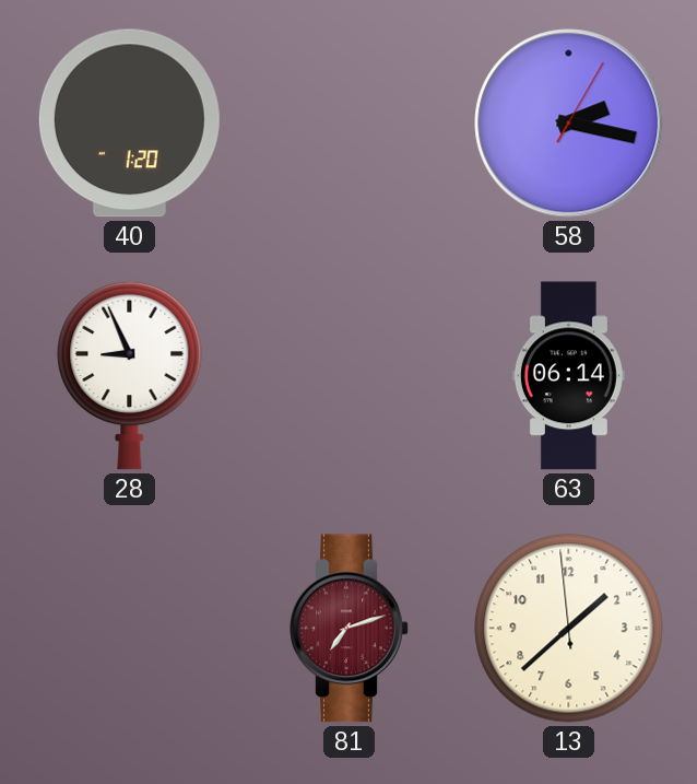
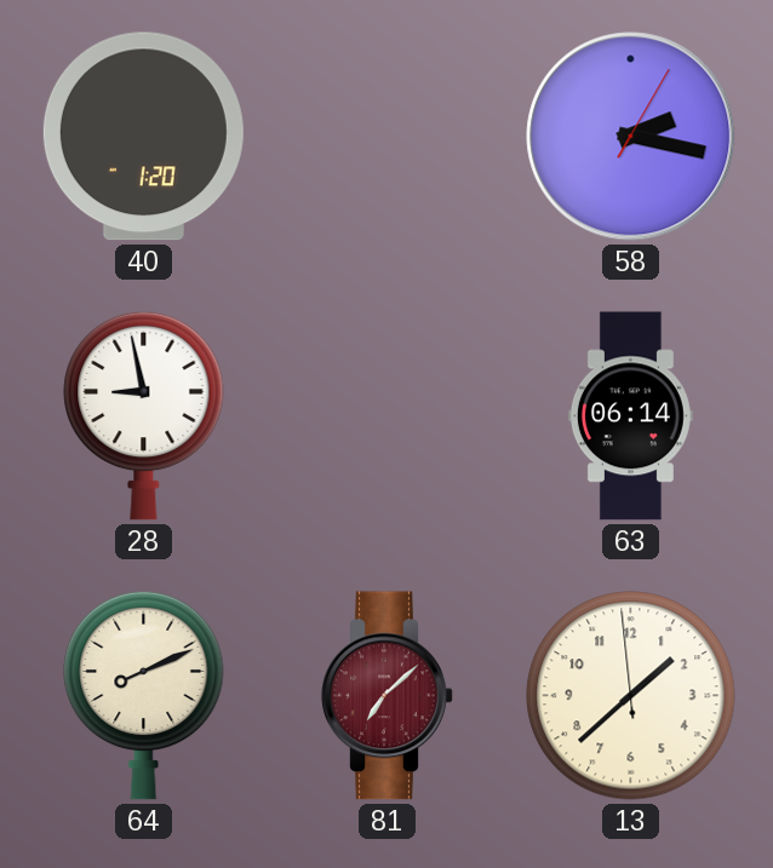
28: 8:56 -> 8:58
64: none -> 8:11
81: 7:12 -> 7:08
